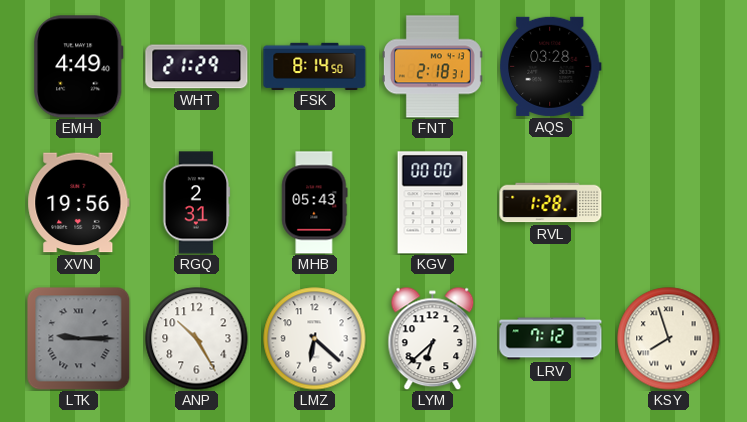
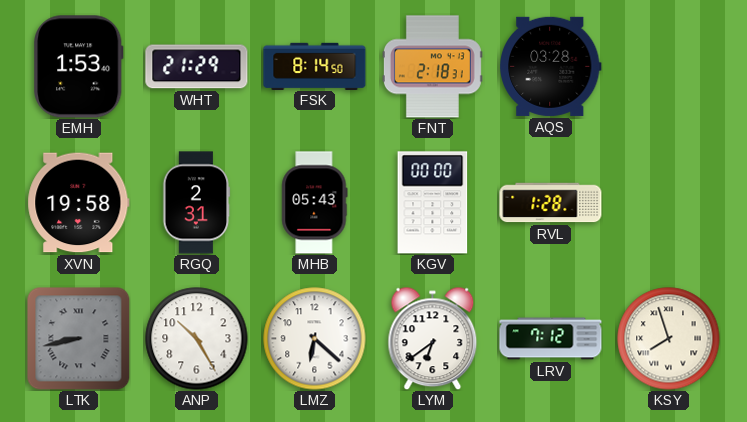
EMH: 4:49 -> 1:53
XVN: 19:56 -> 19:58
LTK: 9:15 -> 8:43
LYM: 6:38 -> 6:39
